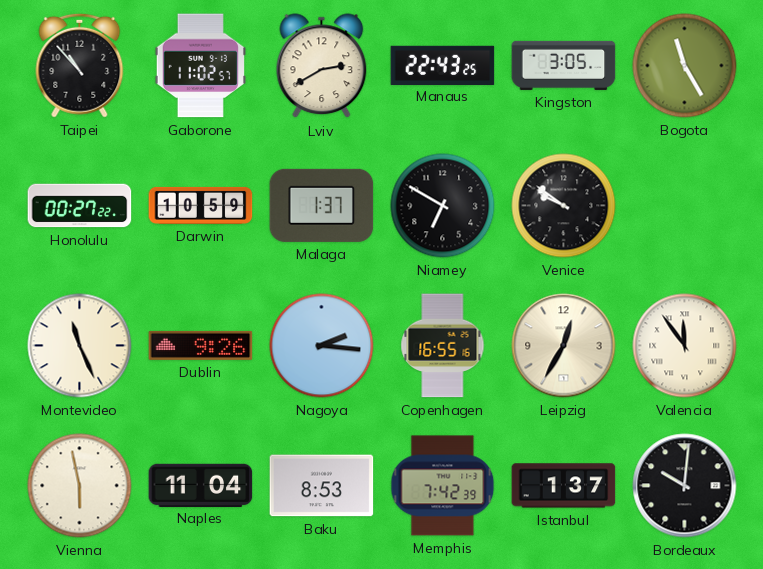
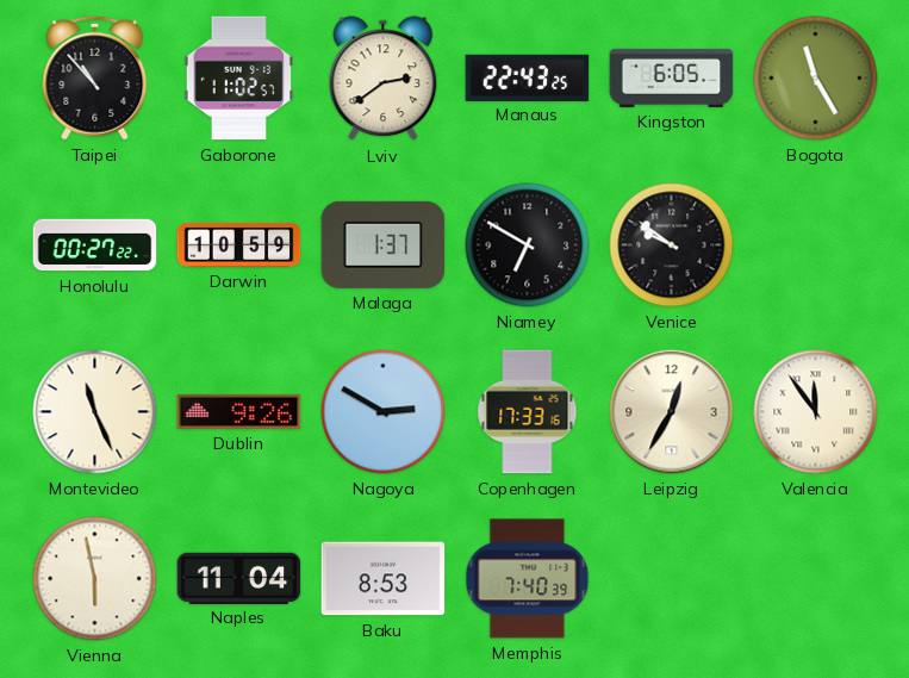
Lviv: 2:40 -> 2:39
Kingston: 3:05 -> 6:05
Nagoya: 2:16 -> 2:50
Copenhagen: 16:55 -> 17:33
Memphis: 7:42 -> 7:40
Istanbul: 1:37 -> none
Bordeaux: 10:01 -> none
